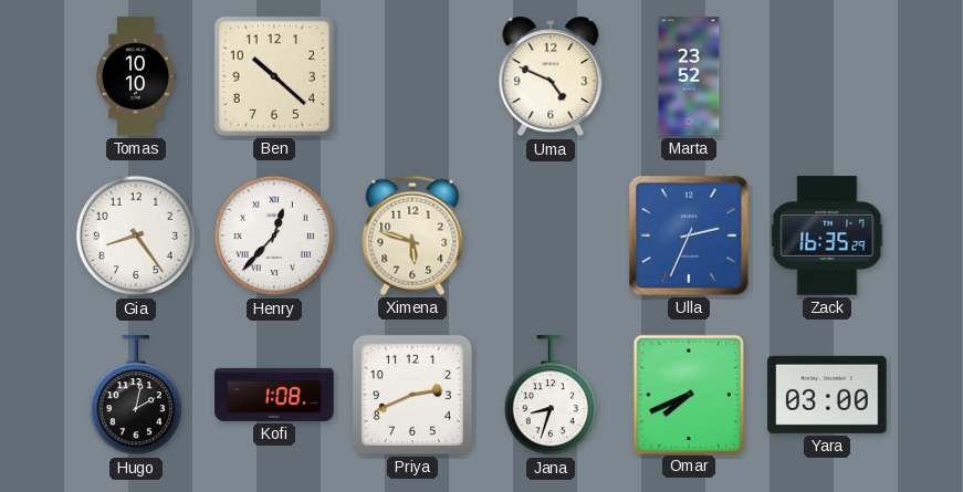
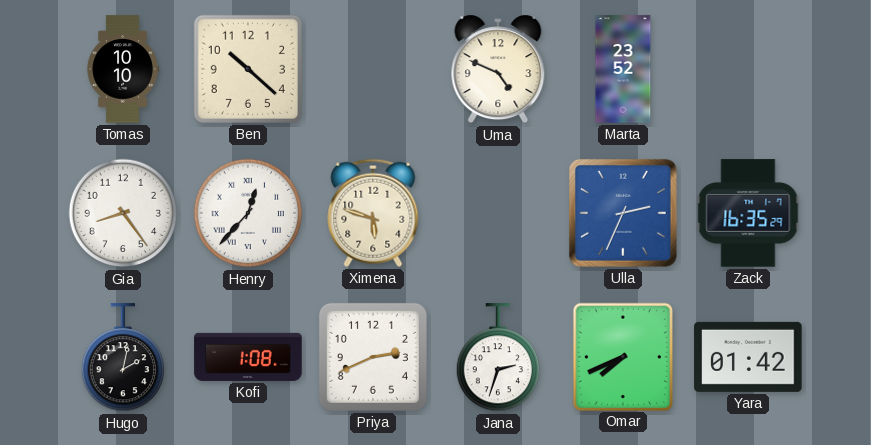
Jana: 8:33 -> 2:33
Yara: 03:00 -> 01:42
